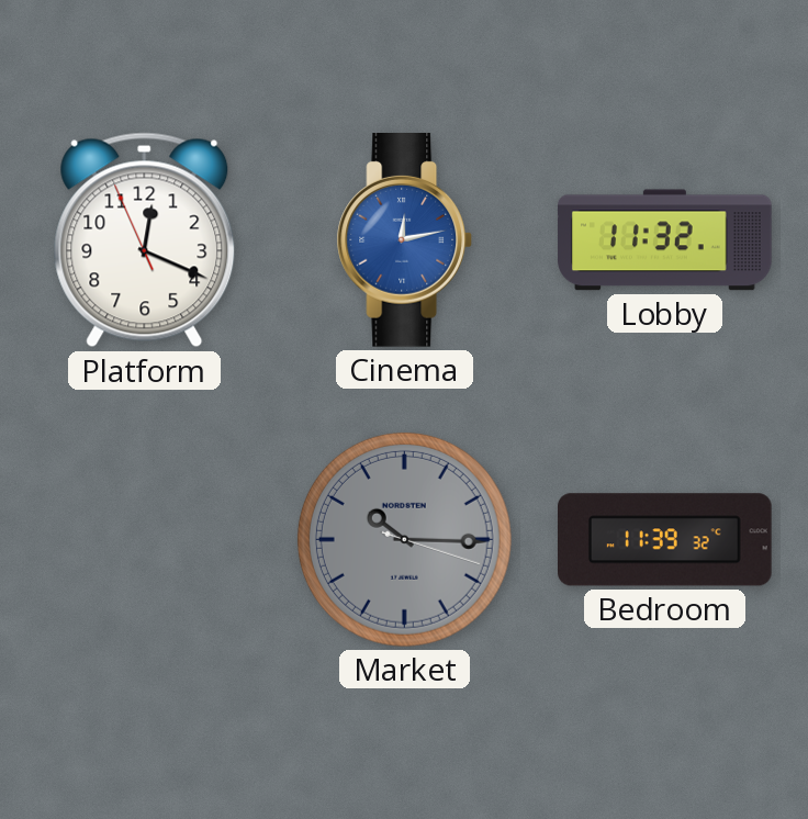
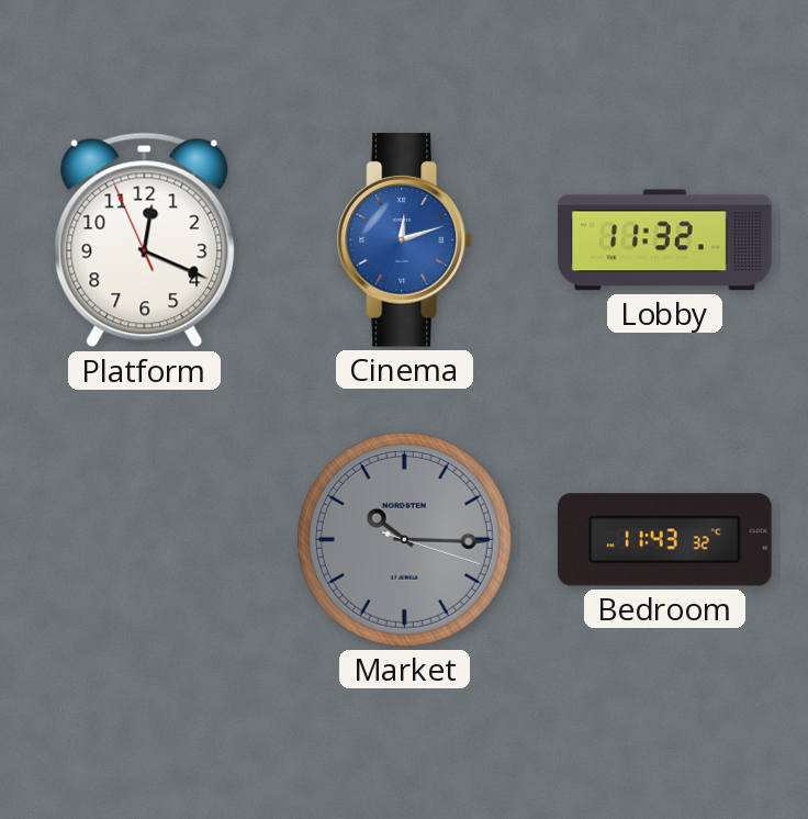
Cinema: 12:13 -> 12:12
Bedroom: 11:39 -> 11:43
